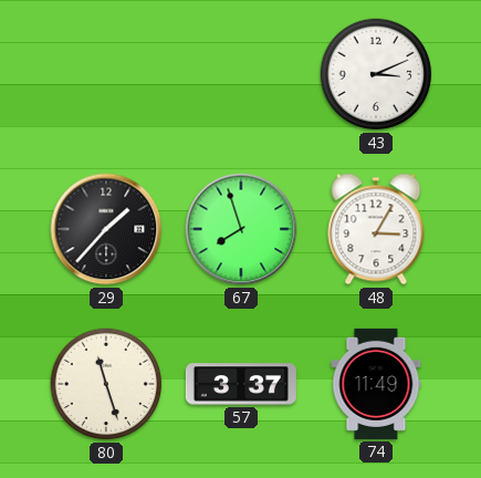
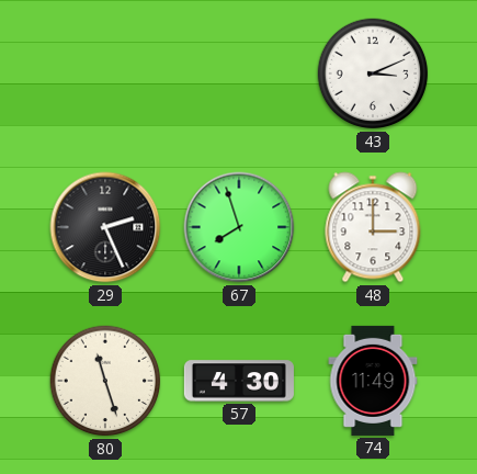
29: 1:37 -> 2:26
48: 3:05 -> 3:00
57: 3:37 -> 4:30
